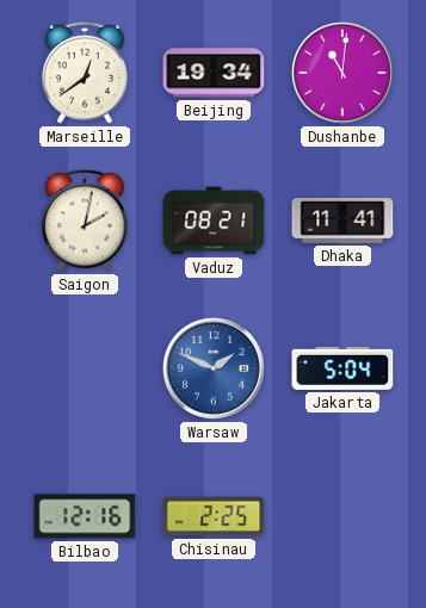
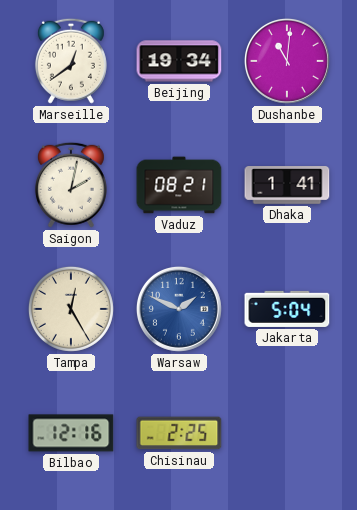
Dhaka: 11:41 -> 1:41
Tampa: none -> 12:25
